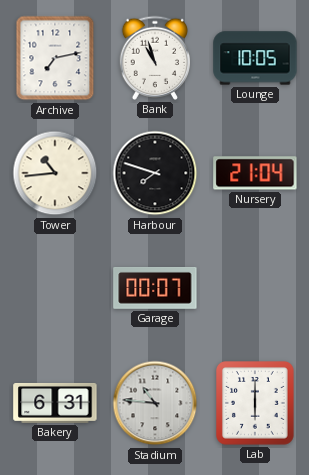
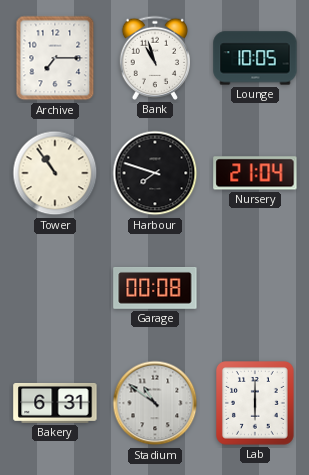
Archive: 7:13 -> 7:15
Tower: 10:44 -> 10:54
Garage: 00:07 -> 00:08
Stadium: 10:46 -> 10:51
